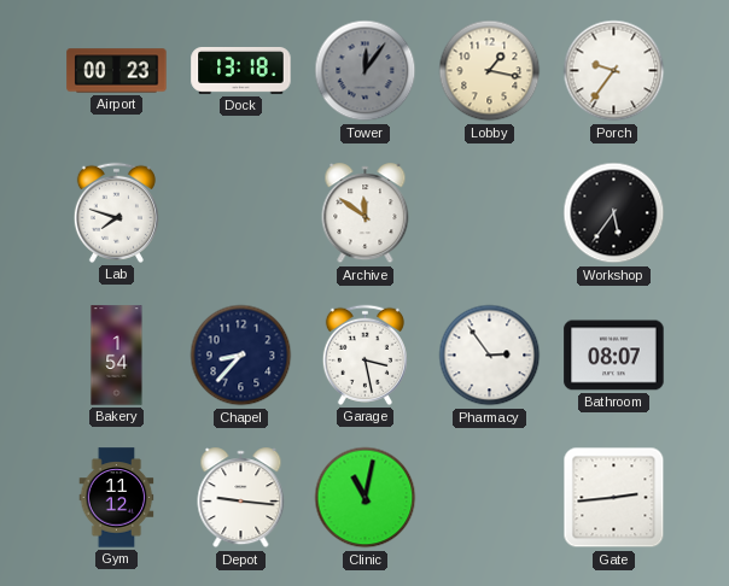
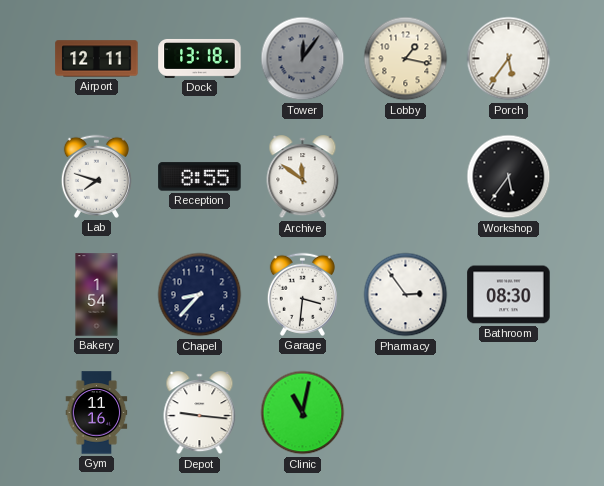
Airport: 00:23 -> 12:11
Porch: 9:36 -> 5:36
Reception: none -> 8:55
Garage: 3:28 -> 3:31
Bathroom: 08:07 -> 08:30
Gym: 11:12 -> 11:16
Gate: 2:44 -> none
